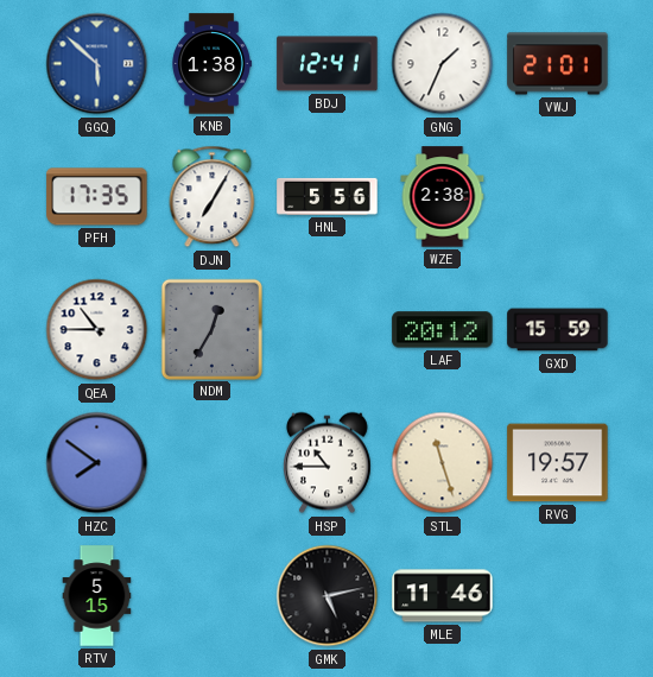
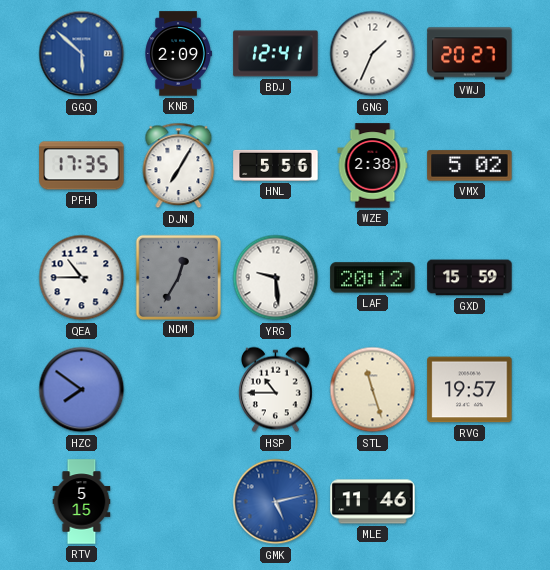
KNB: 1:38 -> 2:09
VWJ: 21:01 -> 20:27
VMX: none -> 5:02
YRG: none -> 9:29
GMK dial: black -> blue
